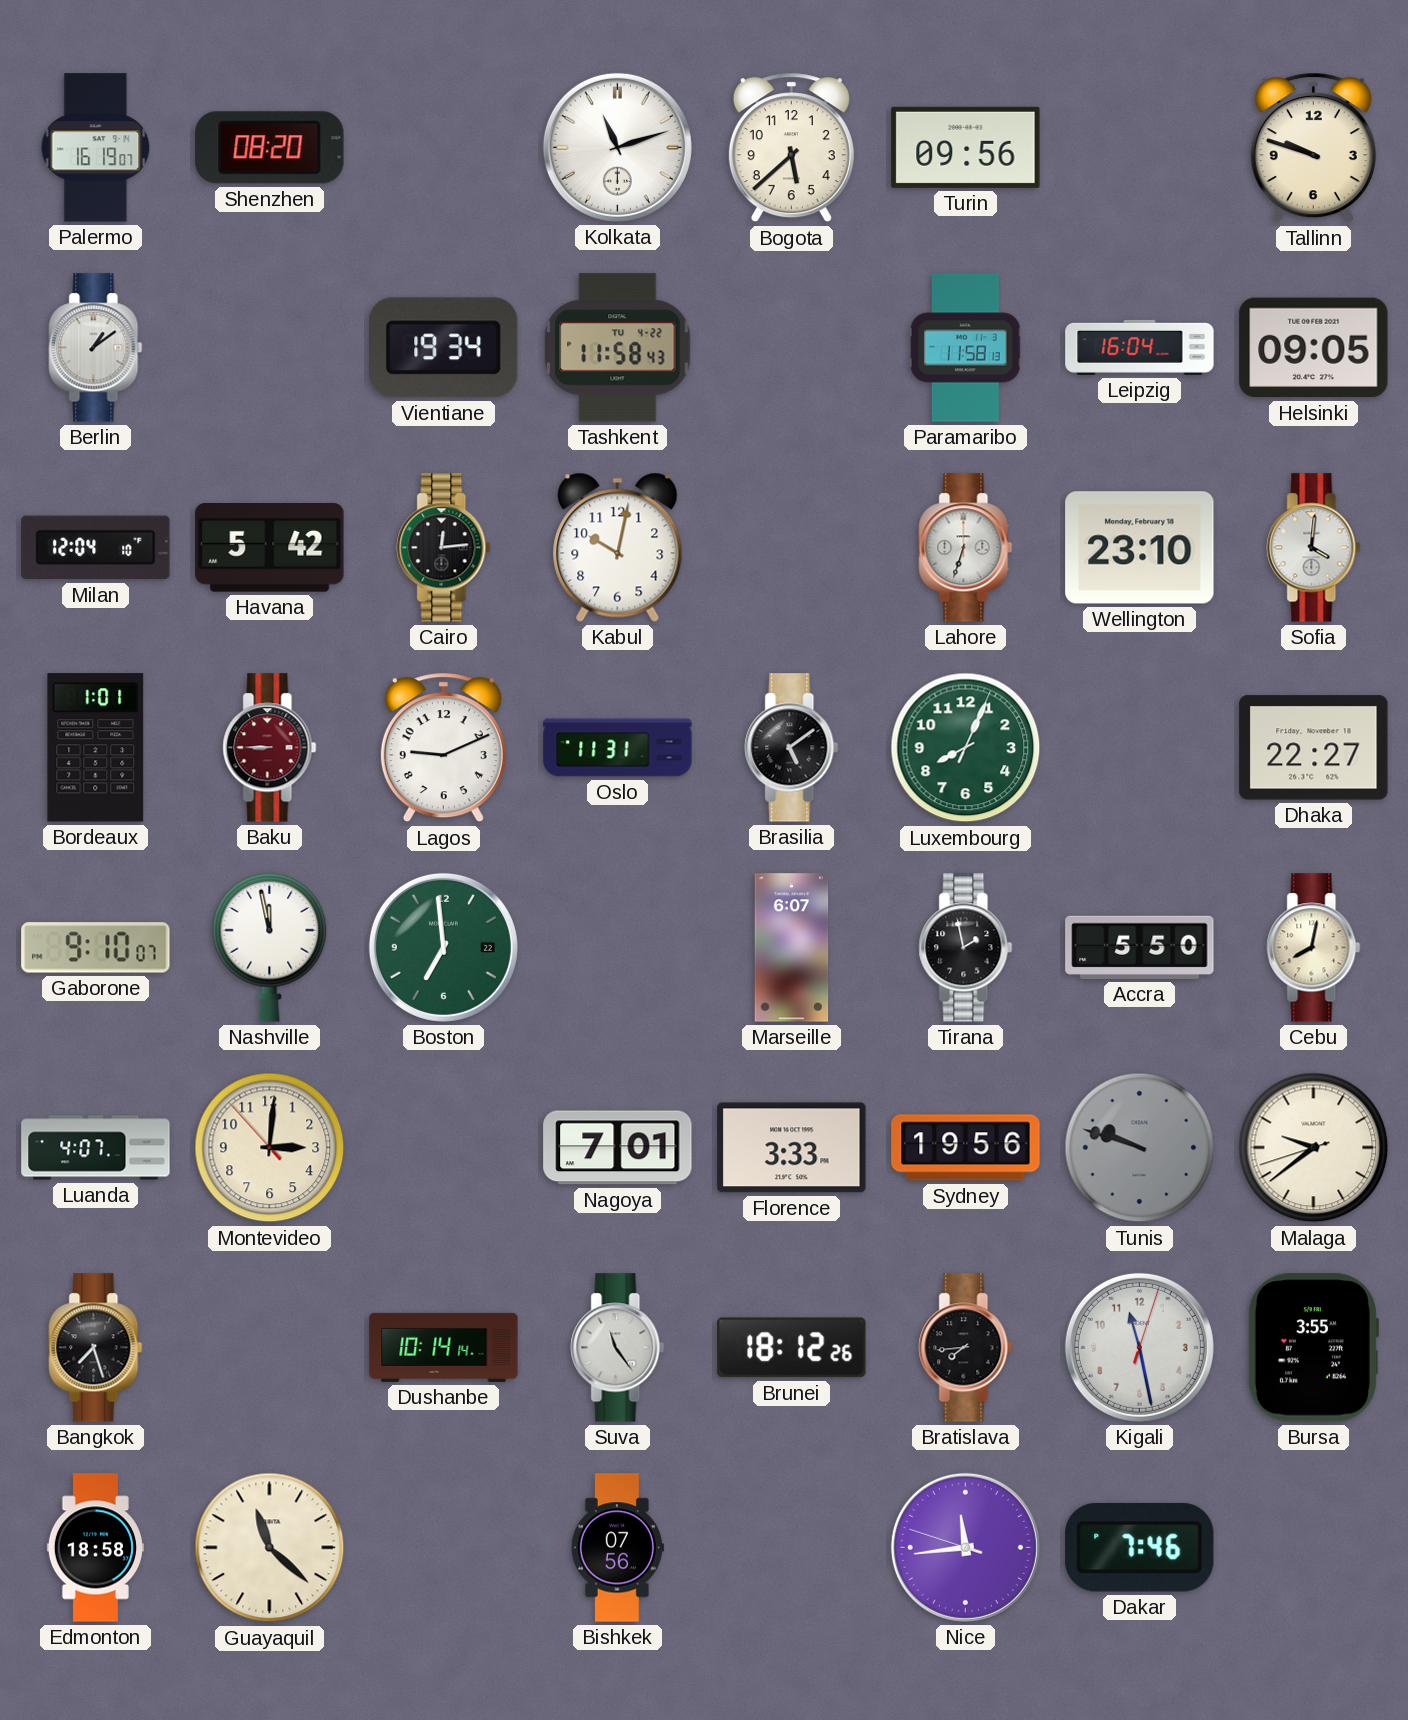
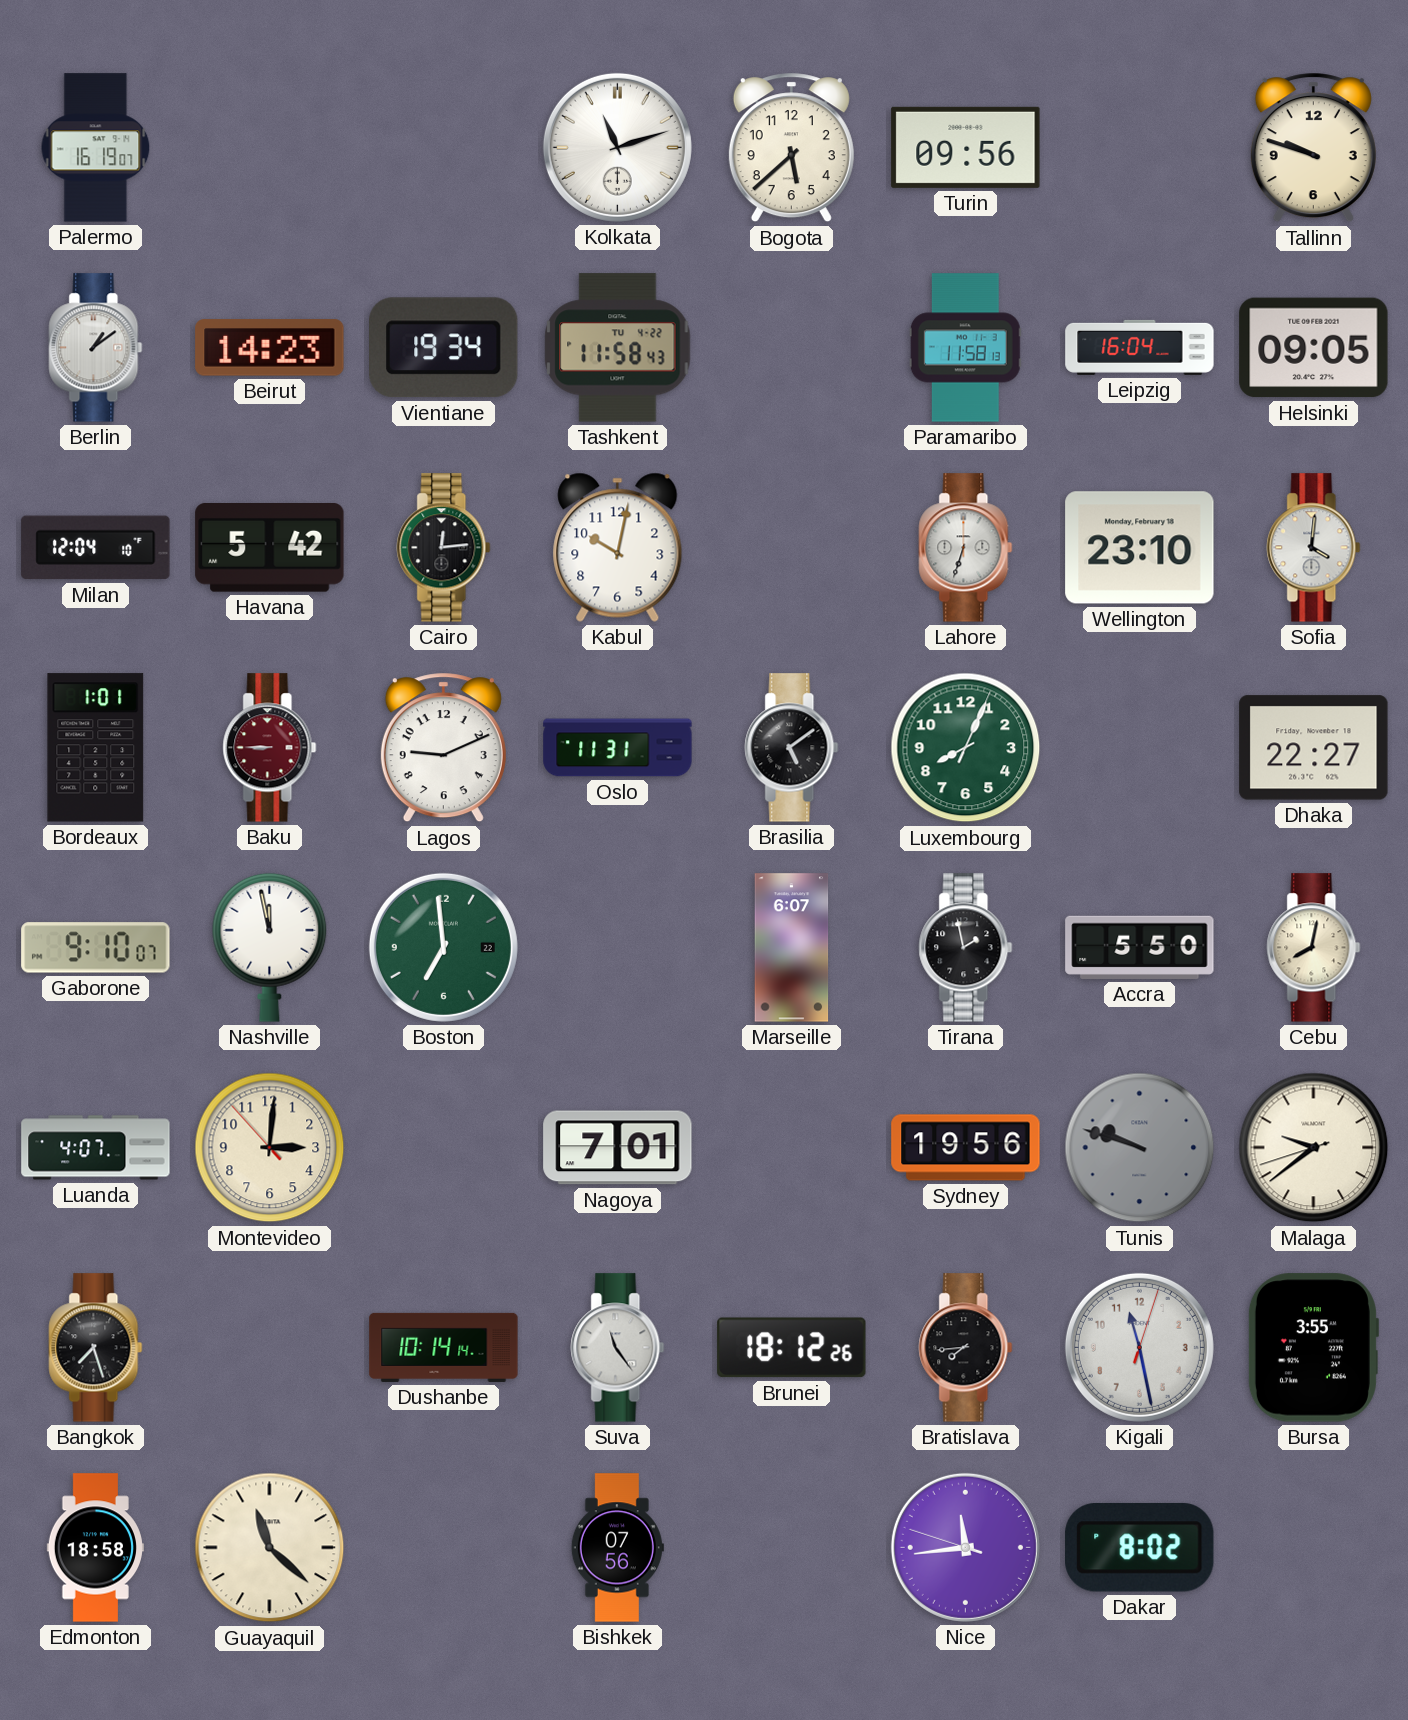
Shenzhen: 08:20 -> none
Beirut: none -> 14:23
Florence: 3:33 -> none
Dakar: 7:46 -> 8:02
